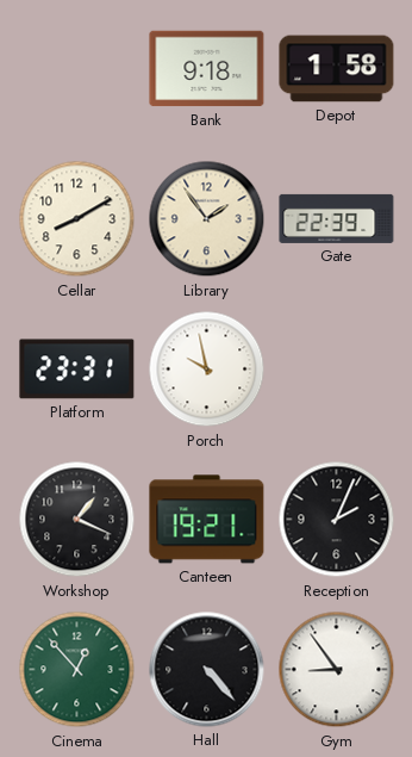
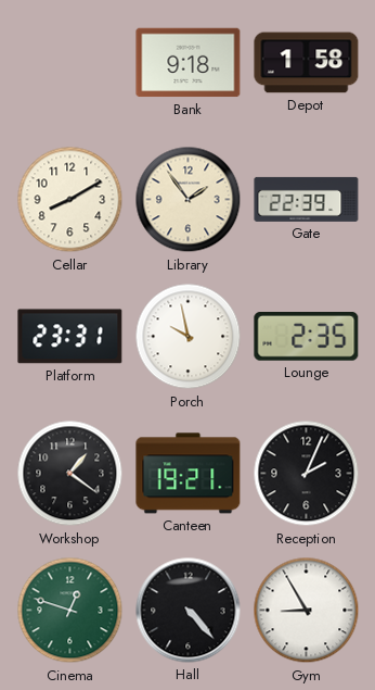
Lounge: none -> 2:35
Workshop: 1:19 -> 1:21
Cinema: 12:53 -> 12:48
Gym: 8:54 -> 8:55
